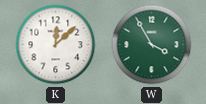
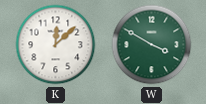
W: 3:55 -> 3:50
